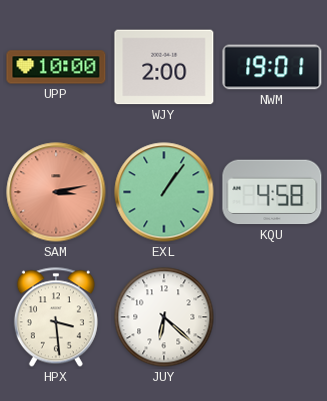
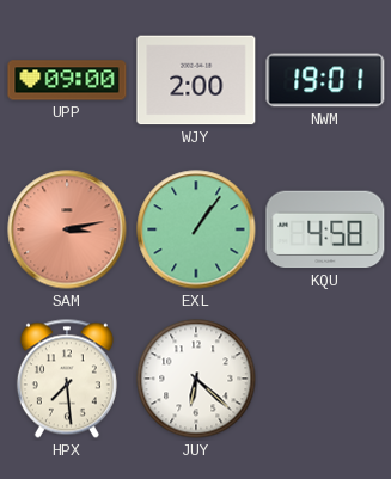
UPP: 10:00 -> 09:00
HPX: 3:29 -> 7:29
